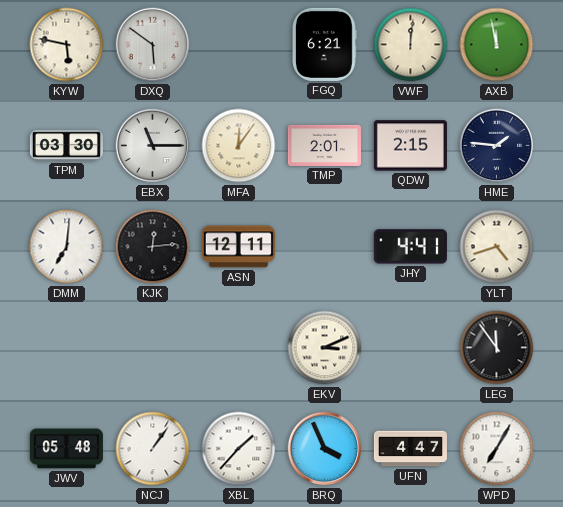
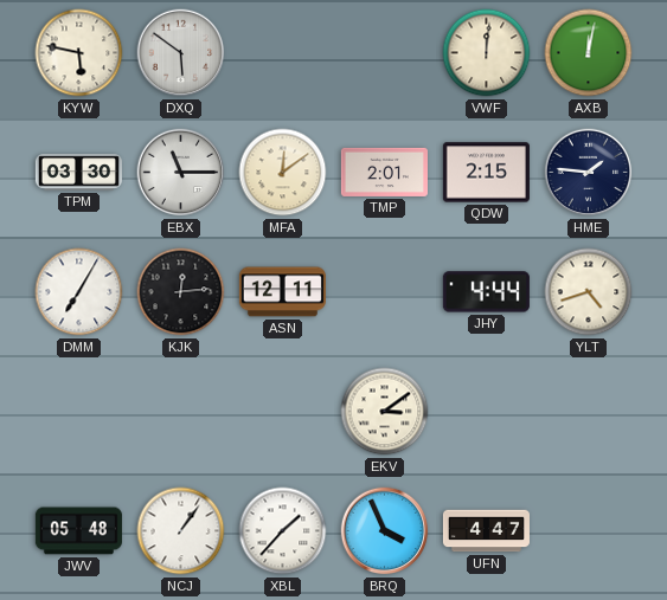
FGQ: 6:21 -> none
AXB: 11:58 -> 12:02
MFA: 12:06 -> 12:09
DMM: 7:01 -> 7:05
JHY: 4:41 -> 4:44
EKV: 3:11 -> 3:09
LEG: 11:54 -> none
WPD: 7:05 -> none
